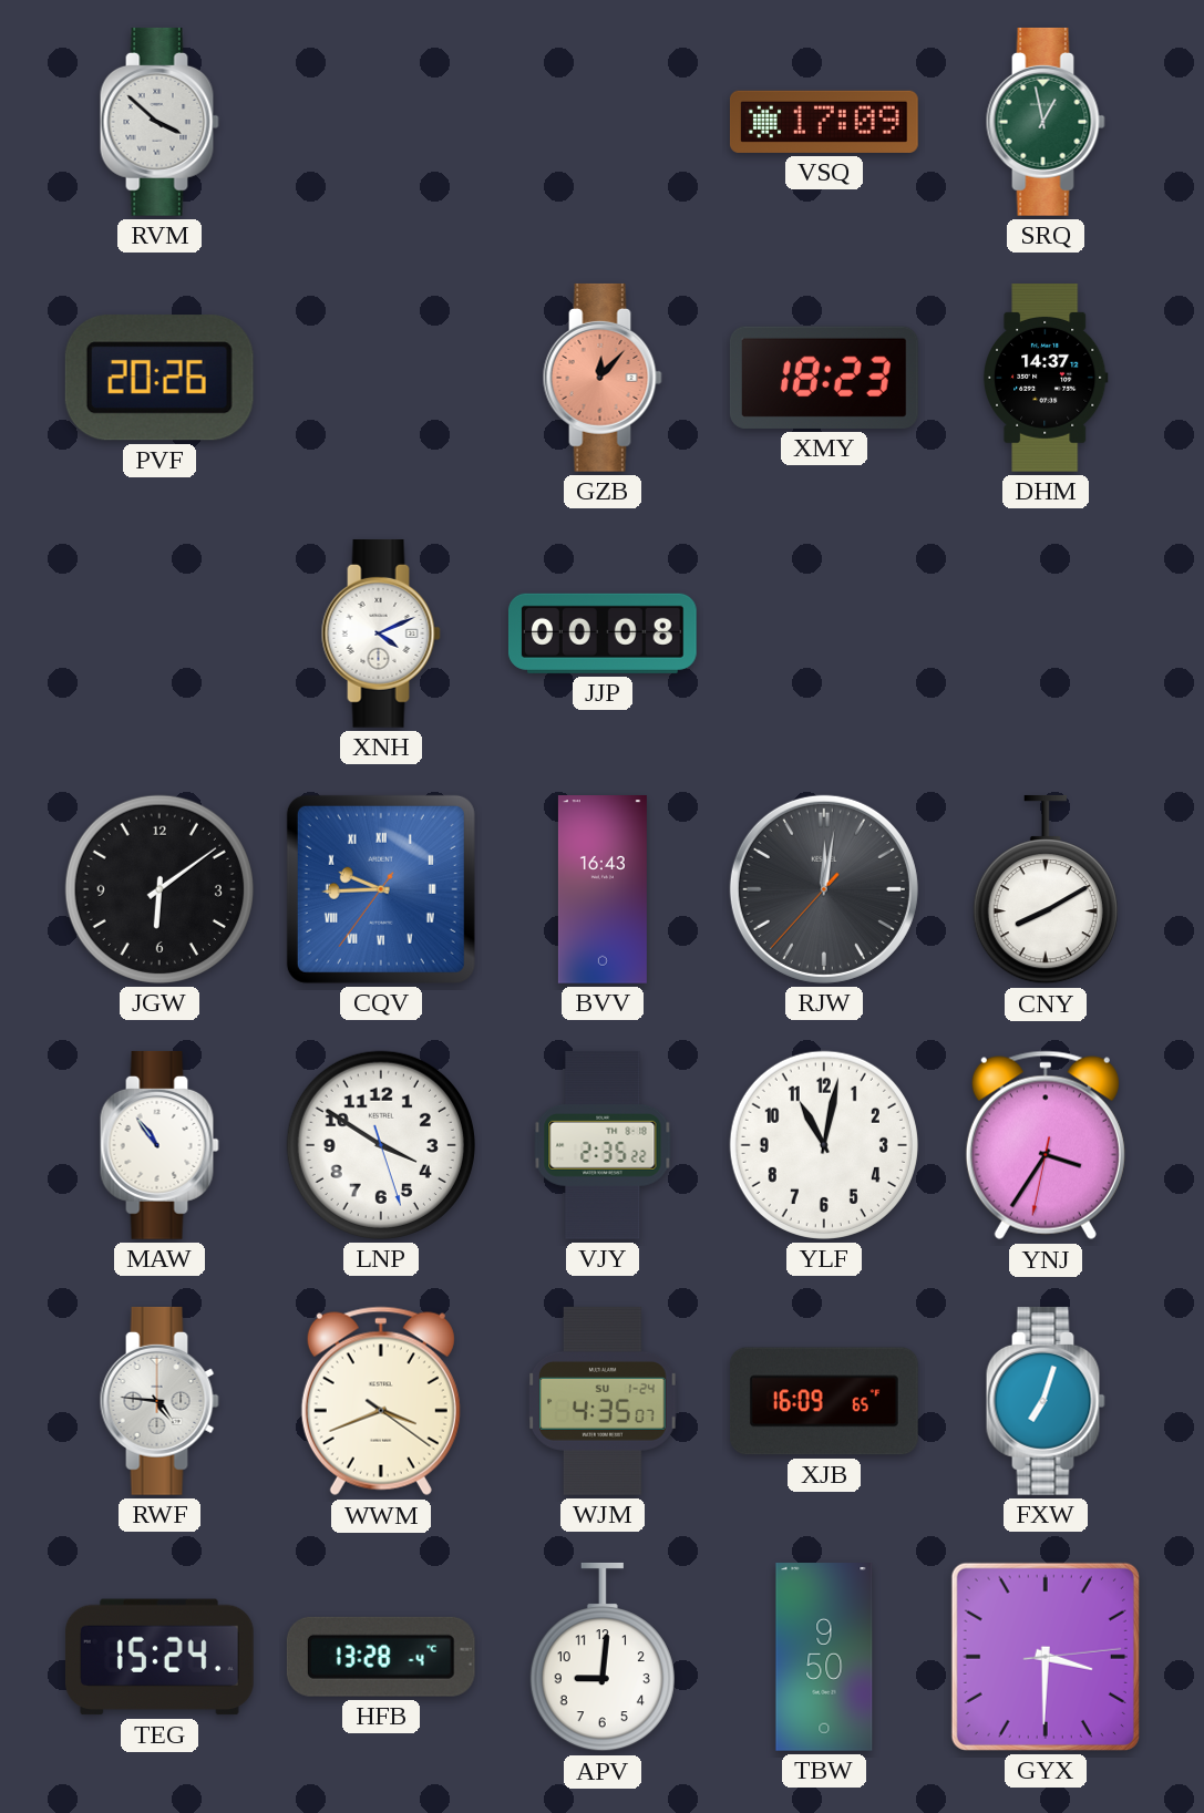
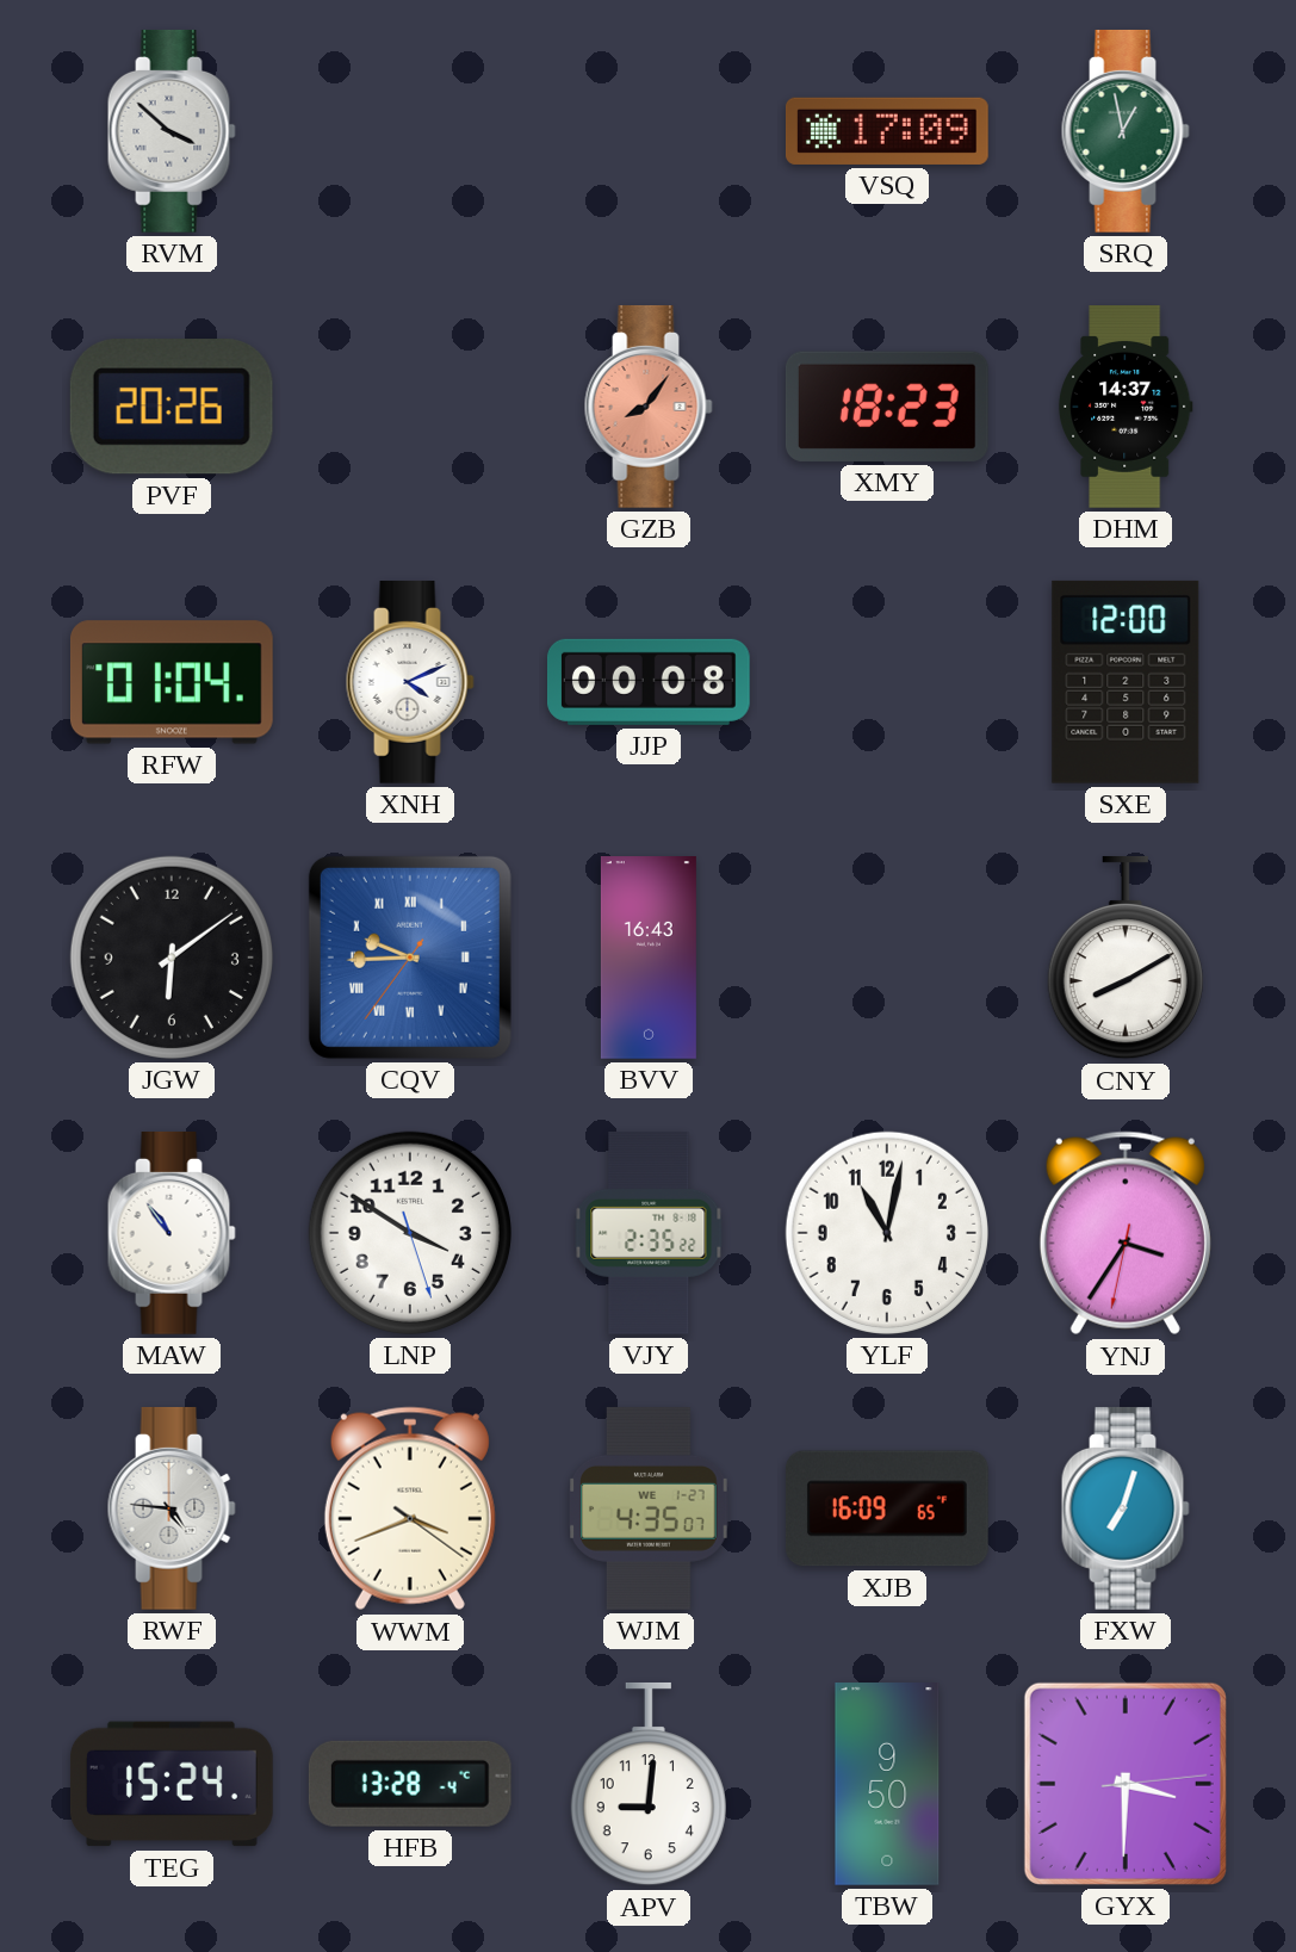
GZB: 12:07 -> 8:06
RFW: none -> 01:04
SXE: none -> 12:00
RJW: 12:01 -> none
WJM date: SU 1-24 -> WE 1-27
